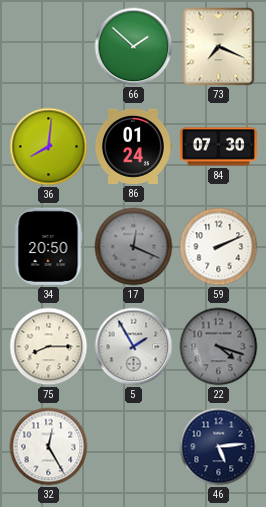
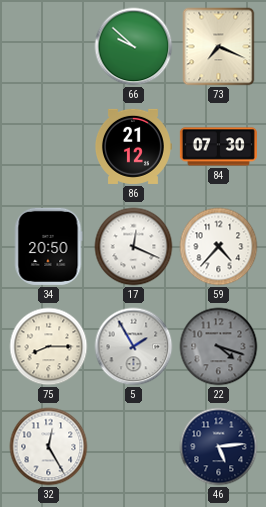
66: 1:52 -> 9:52
36: 8:01 -> none
86: 01:24 -> 21:12
17 dial: grey -> white
59: 2:11 -> 4:37
